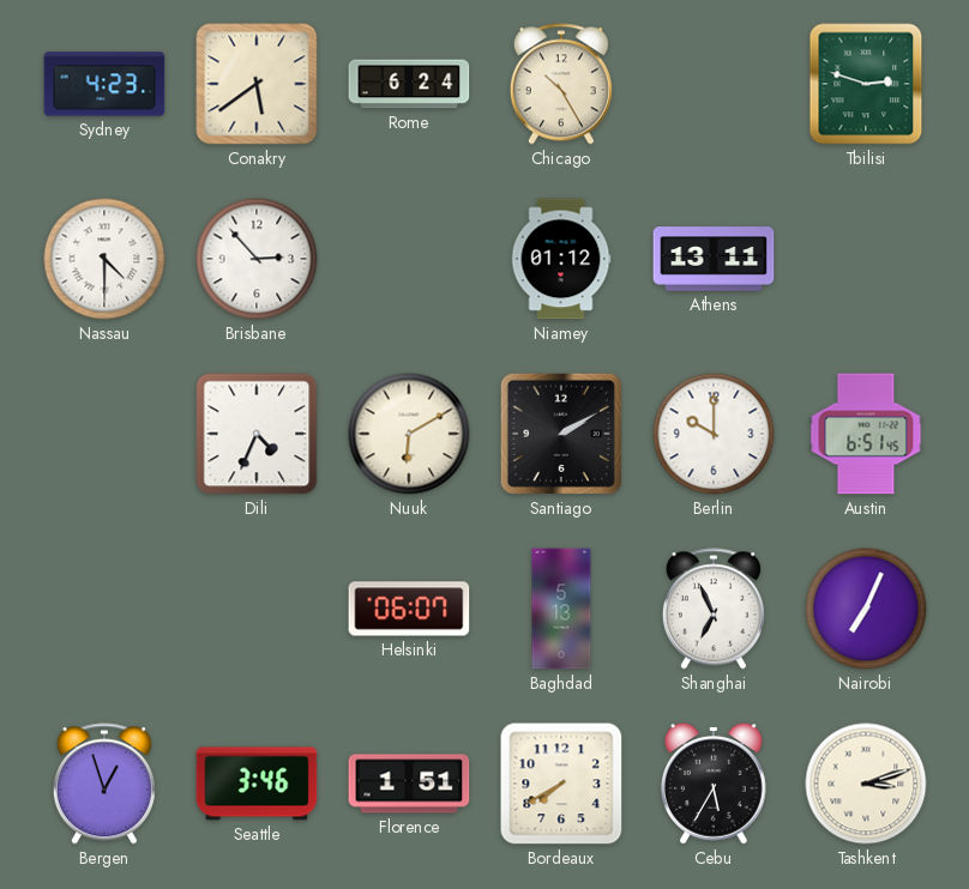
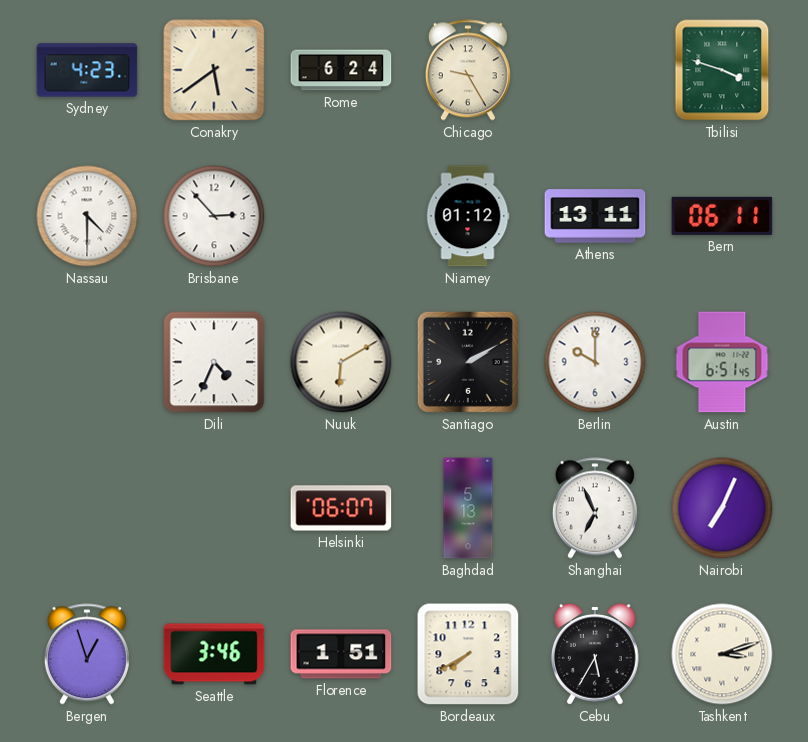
Chicago: 10:25 -> 9:25
Tbilisi: 2:48 -> 3:48
Bern: none -> 06:11
